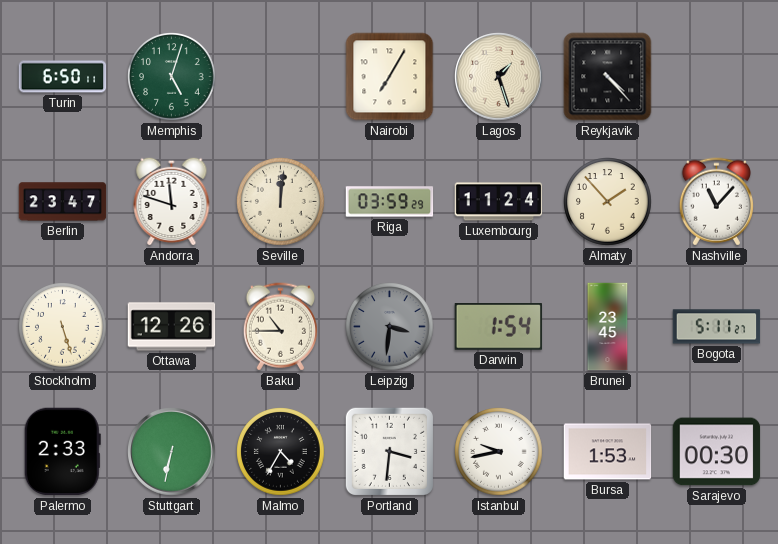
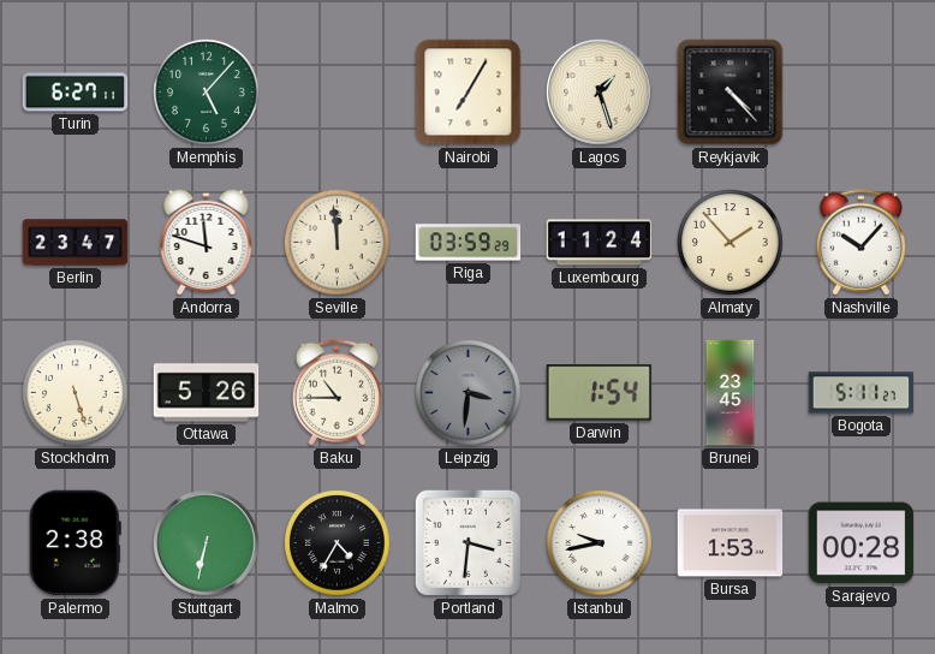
Turin: 6:50 -> 6:27
Memphis: 5:03 -> 5:07
Seville: 12:01 -> 11:59
Nashville: 11:07 -> 10:07
Ottawa: 12:26 -> 5:26
Palermo: 2:33 -> 2:38
Sarajevo: 00:30 -> 00:28
